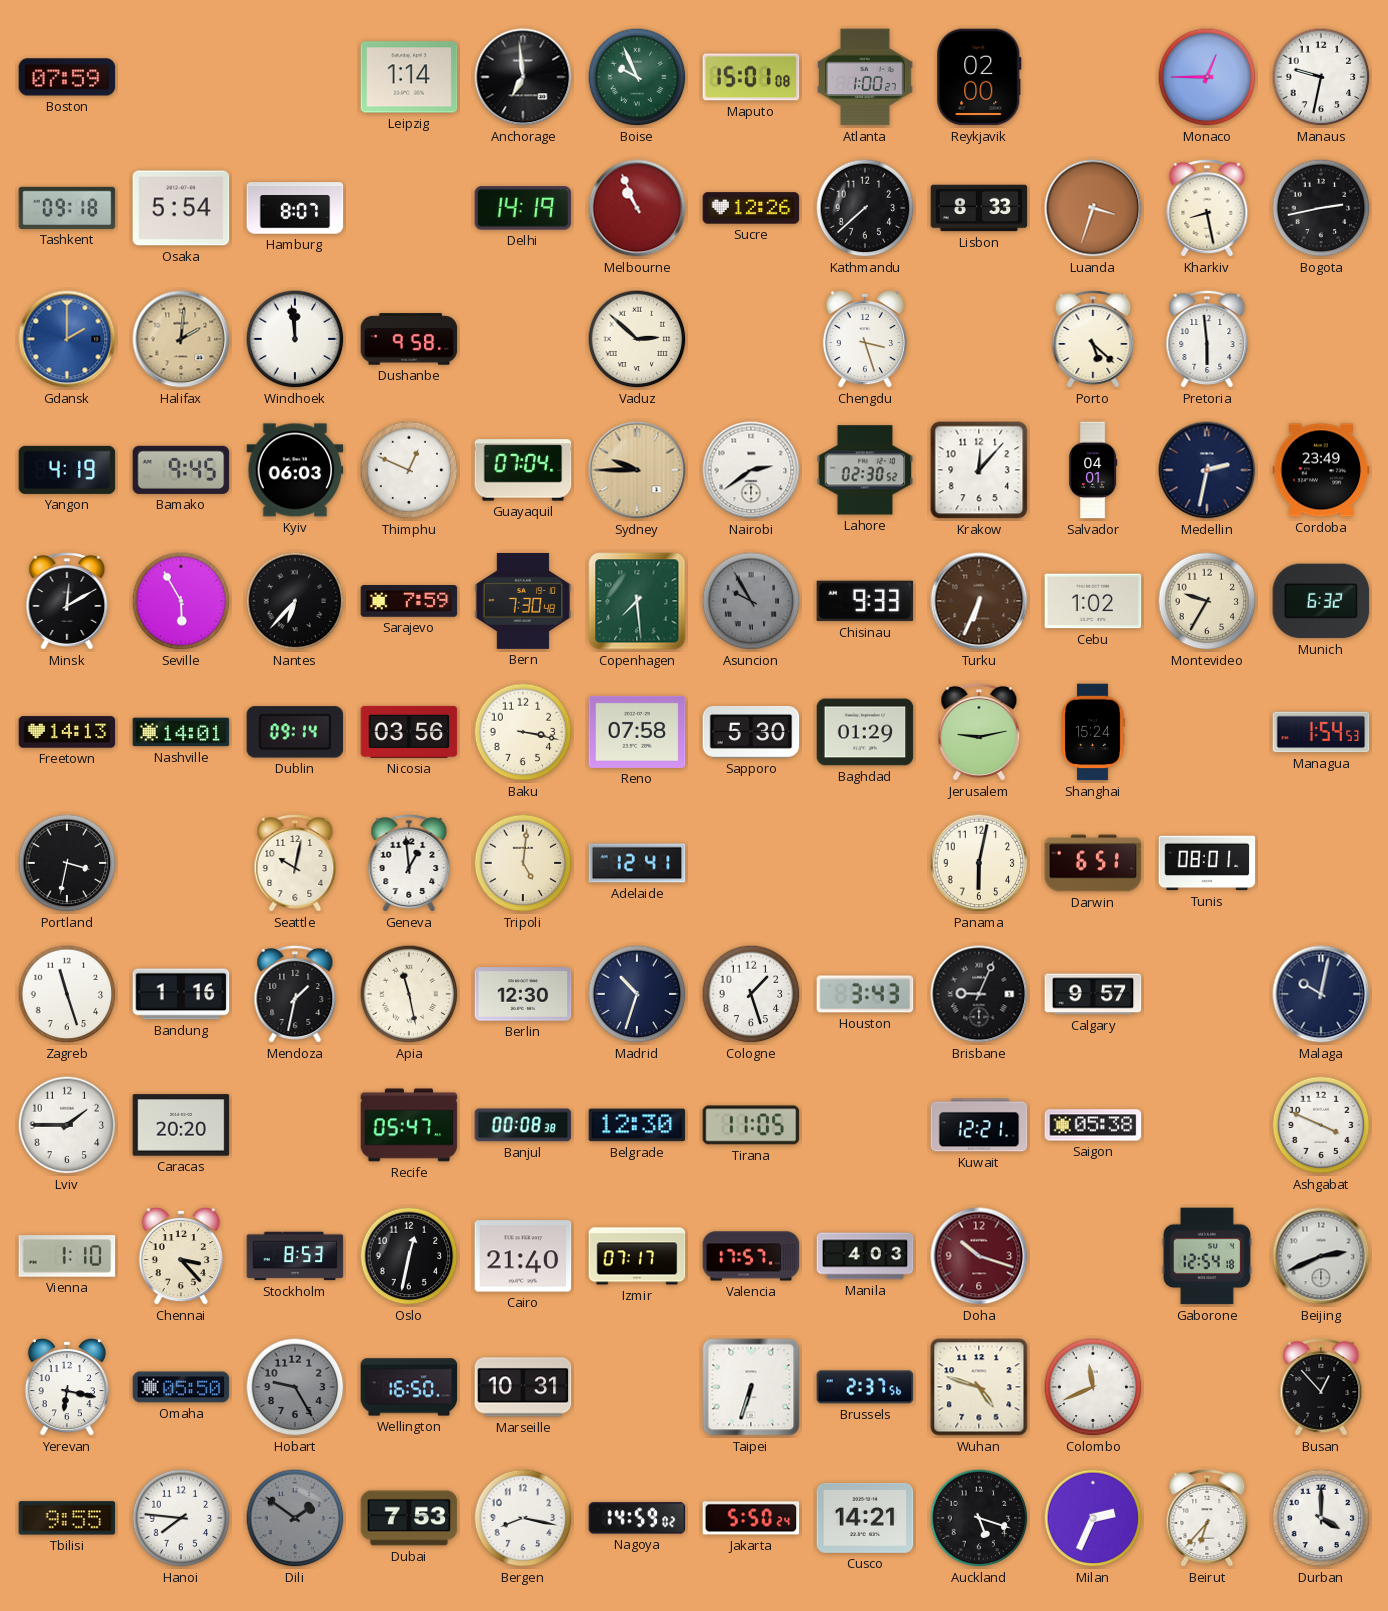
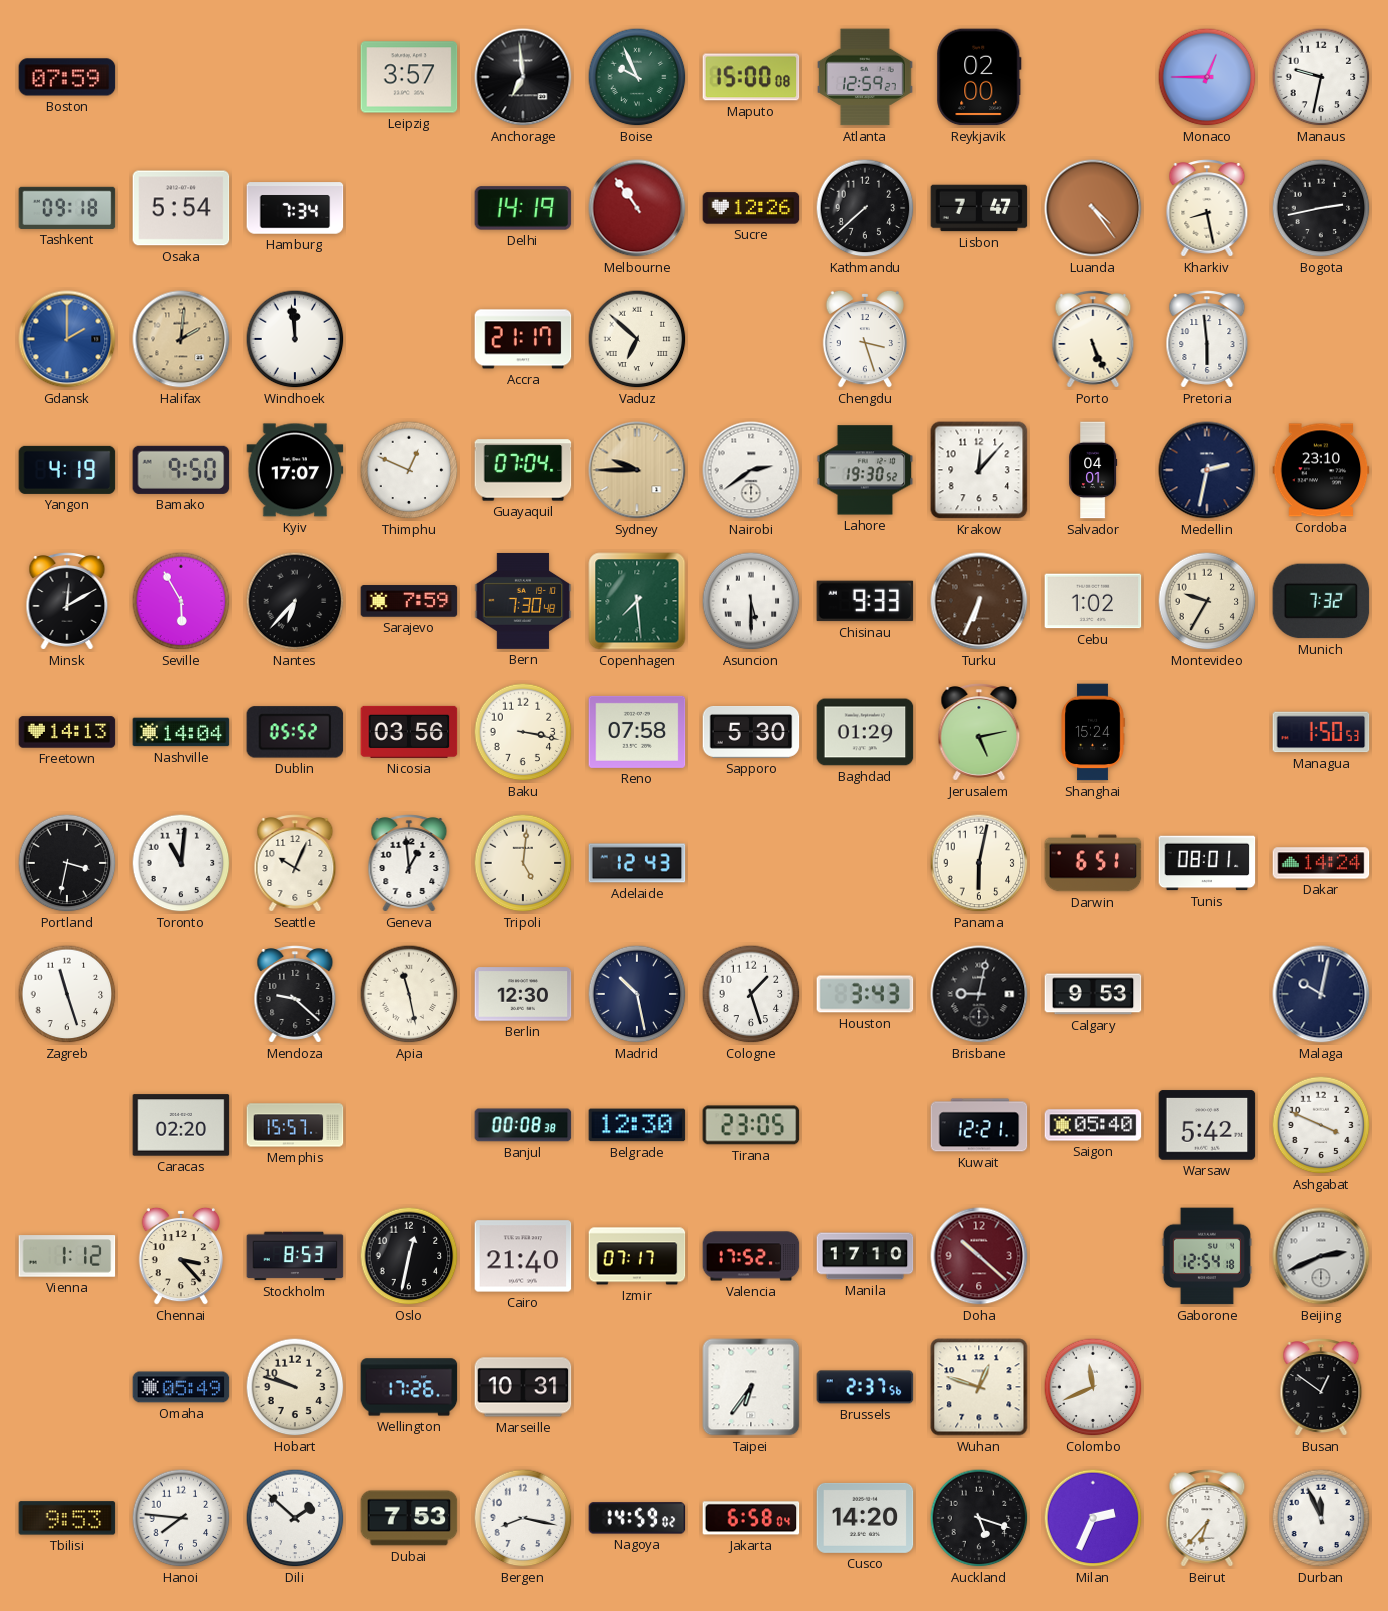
Leipzig: 1:14 -> 3:57
Maputo: 15:01 -> 15:00
Atlanta: 1:00 -> 12:59
Hamburg: 8:07 -> 7:34
Melbourne: 10:56 -> 10:54
Lisbon: 8:33 -> 7:47
Luanda: 3:33 -> 4:24
Dushanbe: 9:58 -> none
Accra: none -> 21:17
Vaduz: 2:52 -> 6:52
Porto: 5:22 -> 5:26
Bamako: 9:45 -> 9:50
Kyiv: 06:03 -> 17:07
Lahore: 02:30 -> 19:30
Cordoba: 23:49 -> 23:10
Asuncion: 9:55 -> 5:30
Asuncion dial: grey -> white
Munich: 6:32 -> 7:32
Nashville: 14:01 -> 14:04
Dublin: 09:14 -> 05:52
Jerusalem: 9:13 -> 5:13
Managua: 1:54 -> 1:50
Toronto: none -> 11:01
Seattle: 10:02 -> 10:04
Adelaide: 12:41 -> 12:43
Dakar: none -> 14:24
Bandung: 1:16 -> none
Mendoza: 1:32 -> 9:22
Madrid: 10:33 -> 10:28
Brisbane: 9:04 -> 9:02
Calgary: 9:57 -> 9:53
Lviv: 1:45 -> none
Caracas: 20:20 -> 02:20
Memphis: none -> 15:57
Recife: 05:47 -> none
Tirana: 11:05 -> 23:05
Saigon: 05:38 -> 05:40
Warsaw: none -> 5:42
Vienna: 1:10 -> 1:12
Valencia: 17:57 -> 17:52
Manila: 4:03 -> 17:10
Doha: 10:18 -> 10:22
Yerevan: 6:17 -> none
Omaha: 05:50 -> 05:49
Hobart: 9:25 -> 9:48
Hobart dial: grey -> cream
Wellington: 16:50 -> 17:26
Taipei: 6:33 -> 6:36
Wuhan: 4:48 -> 12:48
Busan: 12:53 -> 12:51
Tbilisi: 9:55 -> 9:53
Dili: 1:51 -> 1:52
Dili dial: grey -> white
Jakarta: 5:50 -> 6:58
Cusco: 14:21 -> 14:20
Durban: 4:00 -> 11:56
